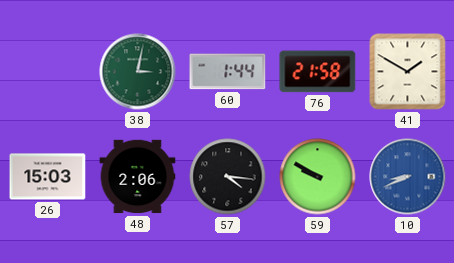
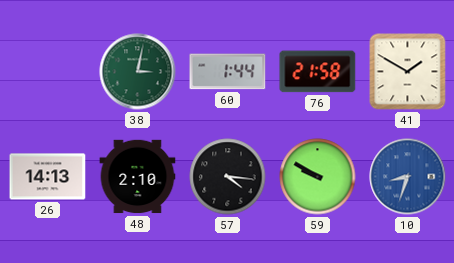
26: 15:03 -> 14:13
48: 2:06 -> 2:10
10: 8:41 -> 8:33
